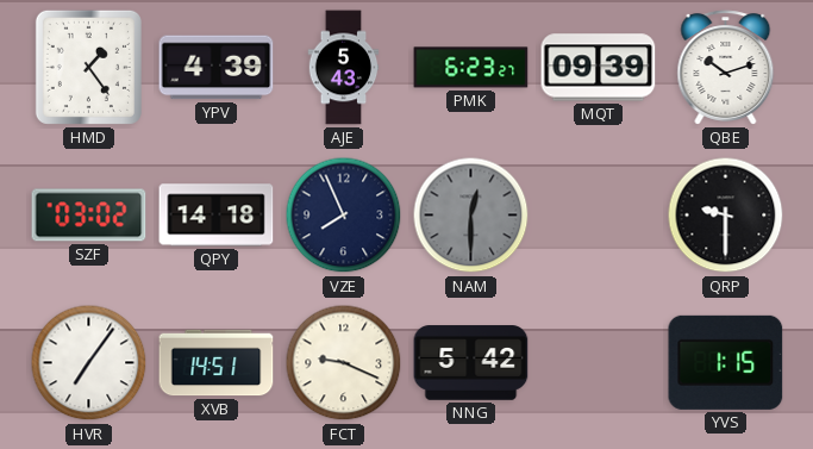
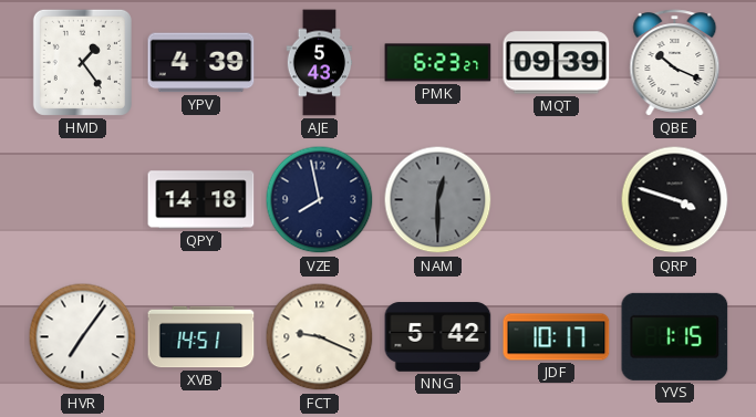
QBE: 10:12 -> 10:19
SZF: 03:02 -> none
VZE: 7:56 -> 7:58
QRP: 9:30 -> 3:48
JDF: none -> 10:17
